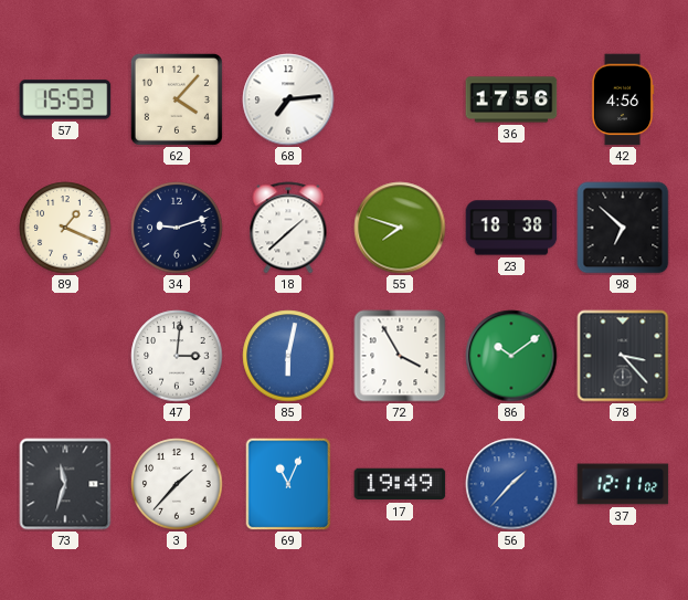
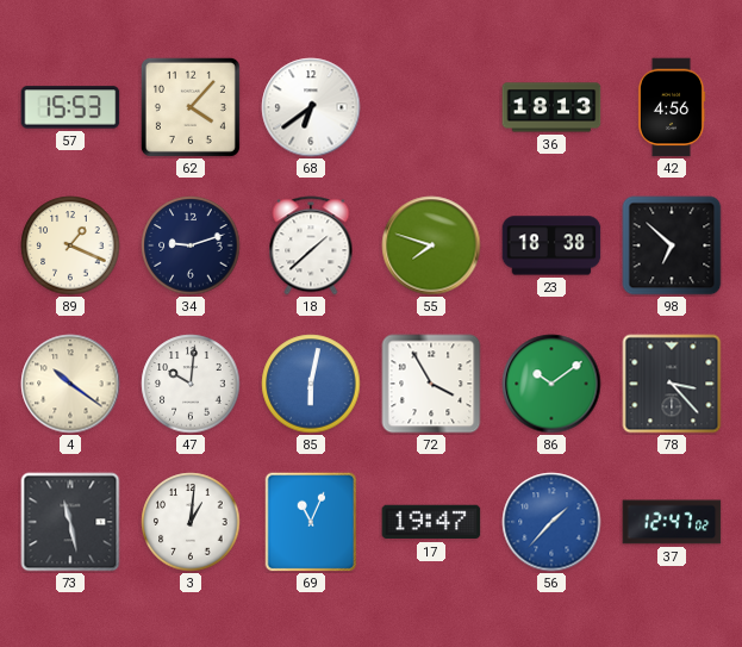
68: 7:14 -> 6:39
36: 17:56 -> 18:13
4: none -> 10:21
47: 3:01 -> 10:01
73: 11:33 -> 11:28
3: 1:37 -> 1:01
17: 19:49 -> 19:47
37: 12:11 -> 12:47
